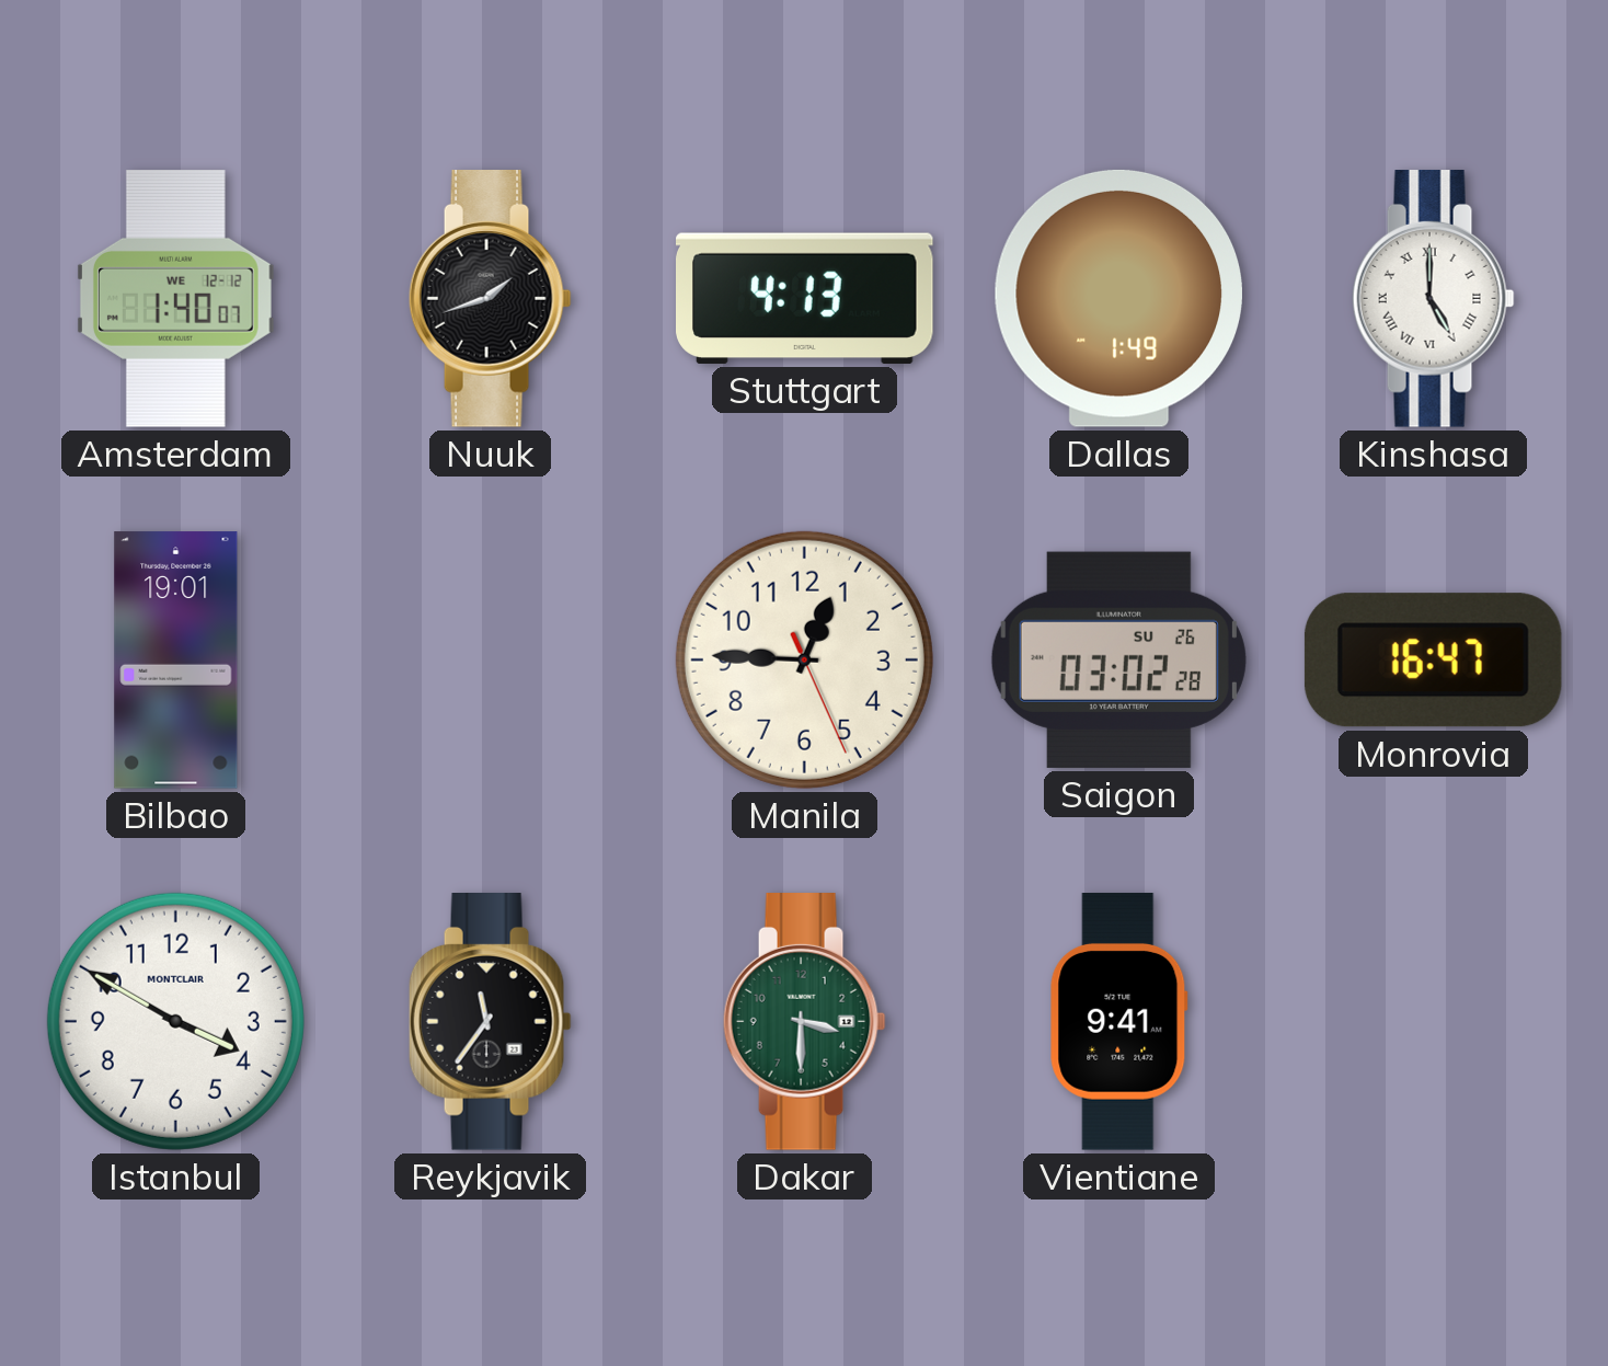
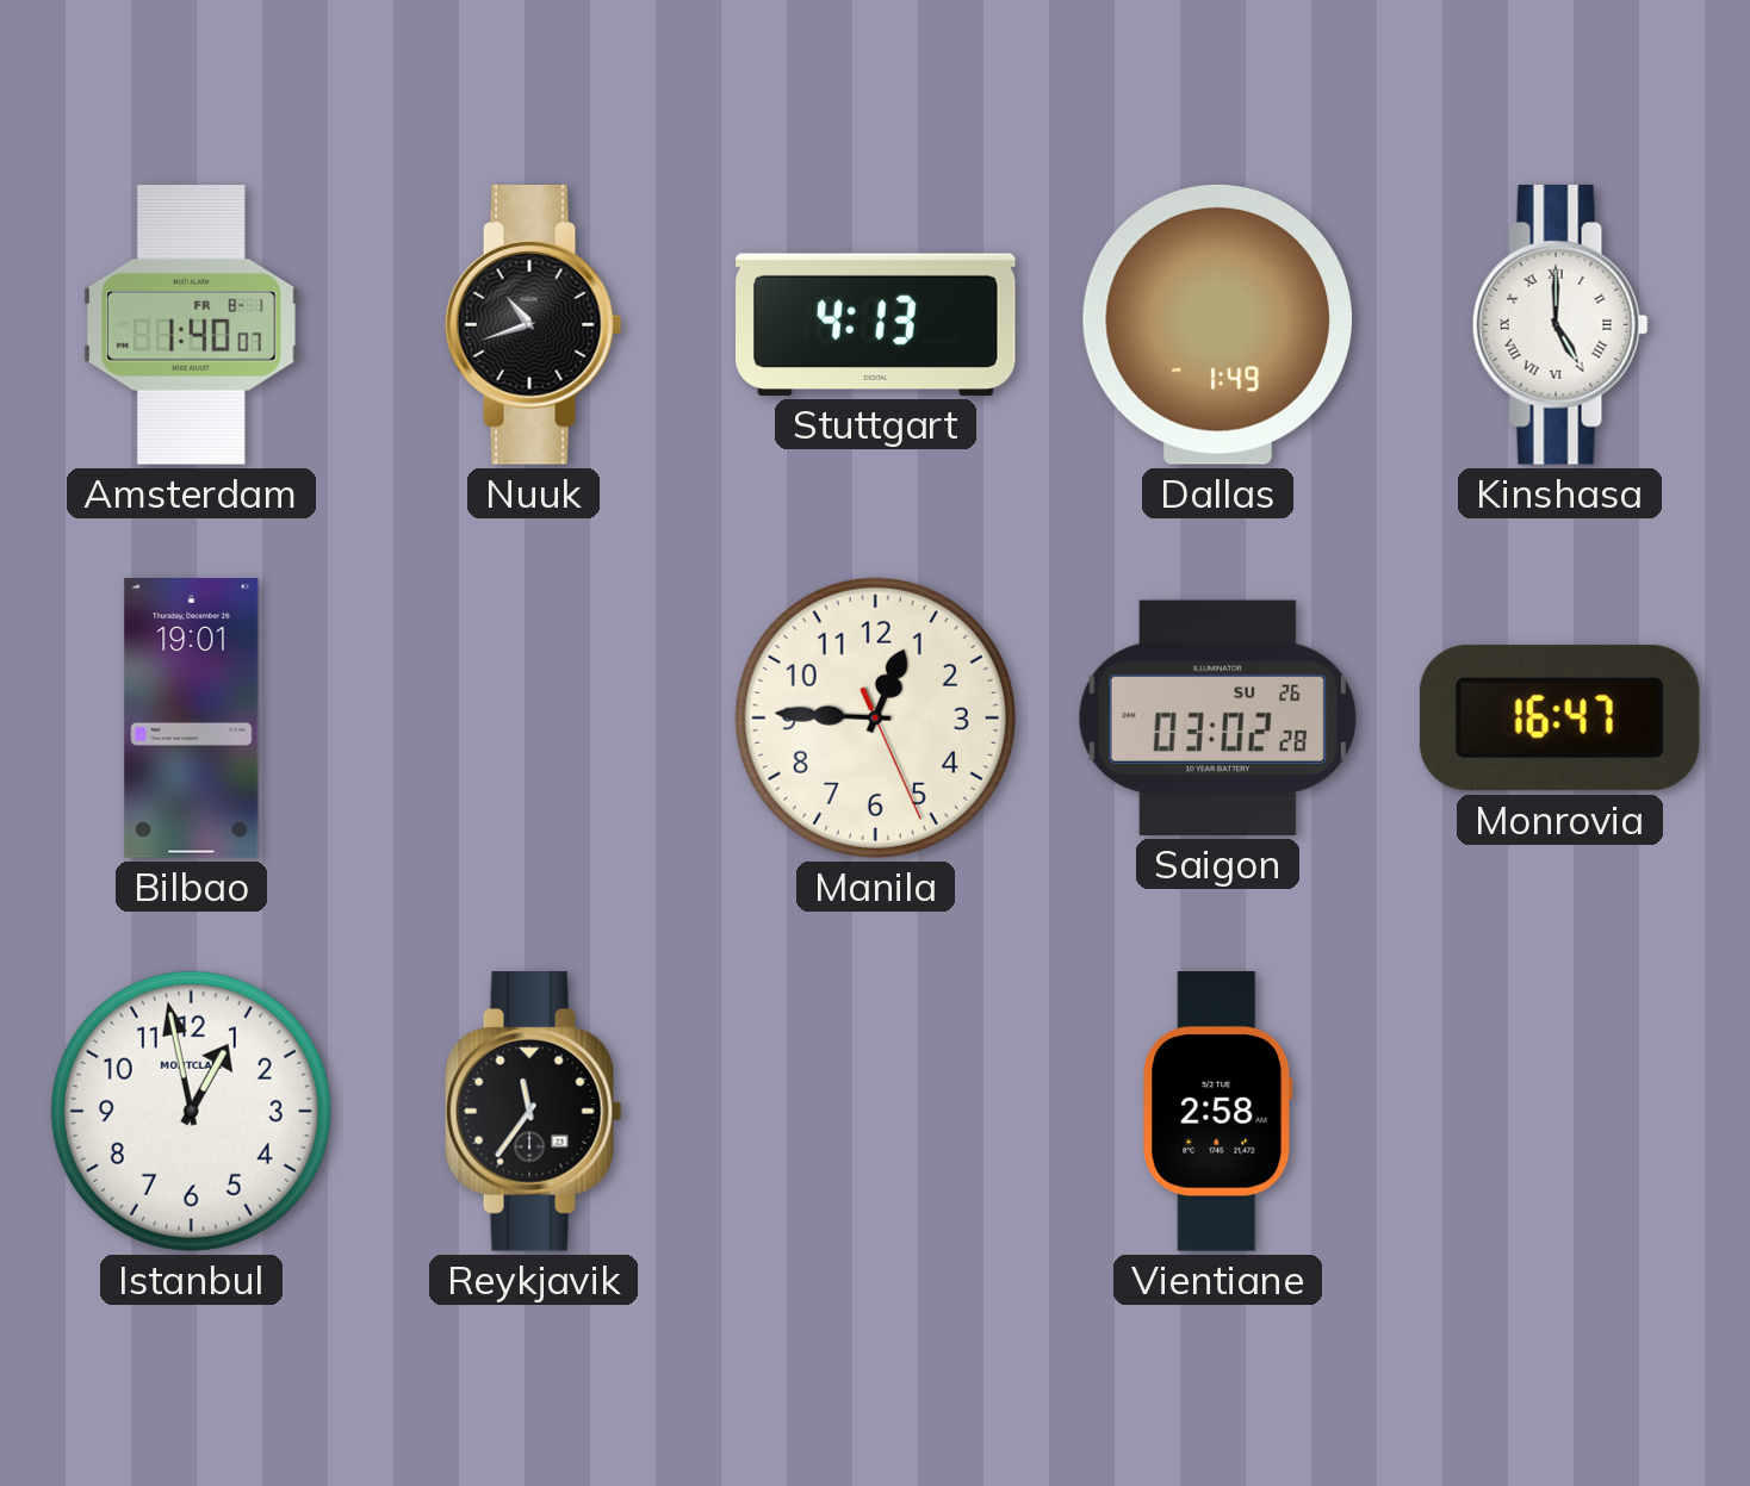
Amsterdam date: WE 12-12 -> FR 8-1
Nuuk: 1:42 -> 10:42
Istanbul: 3:50 -> 12:58
Dakar: 3:30 -> none
Vientiane: 9:41 -> 2:58
